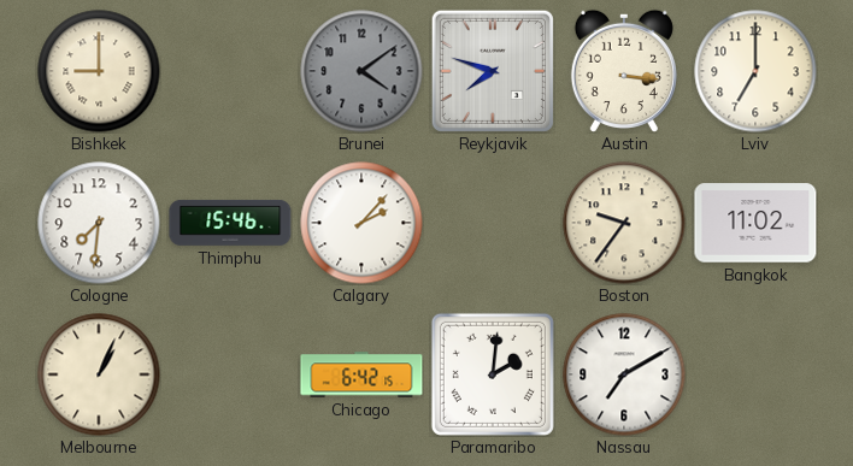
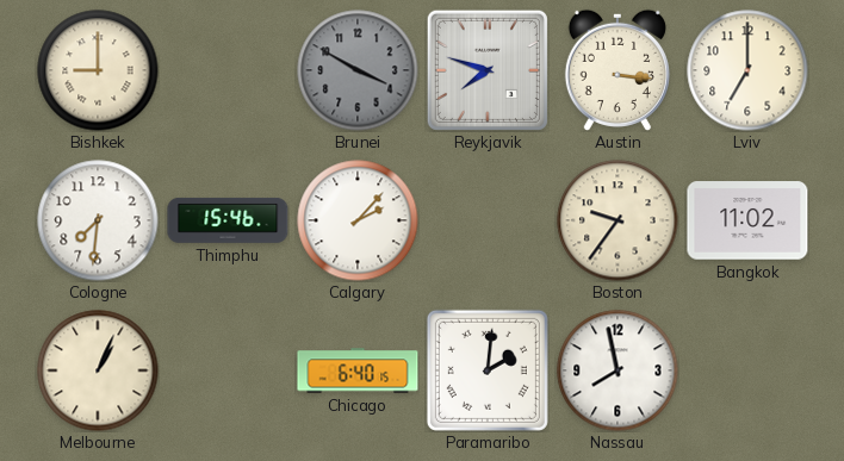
Brunei: 4:09 -> 3:50
Chicago: 6:42 -> 6:40
Nassau: 7:10 -> 7:58
